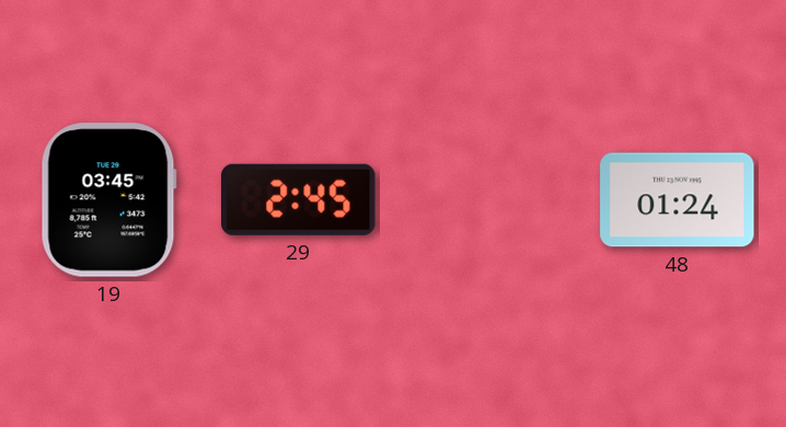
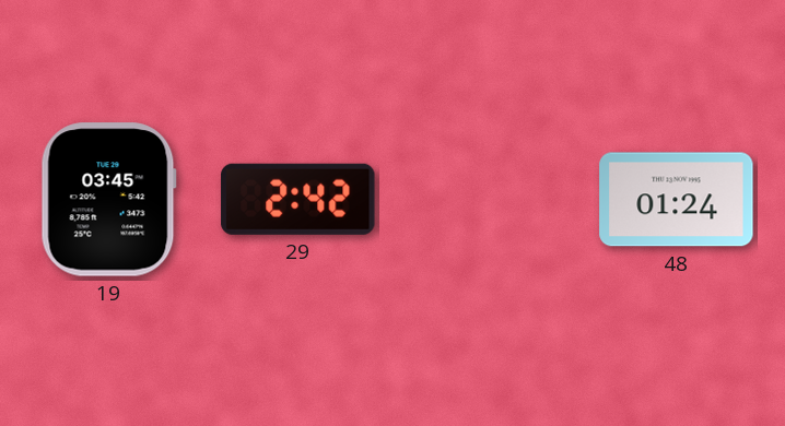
29: 2:45 -> 2:42
